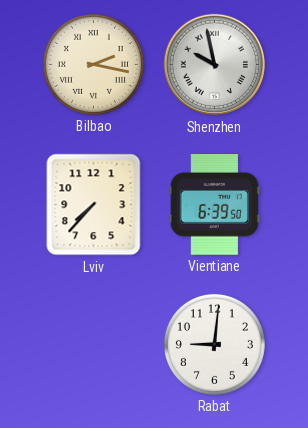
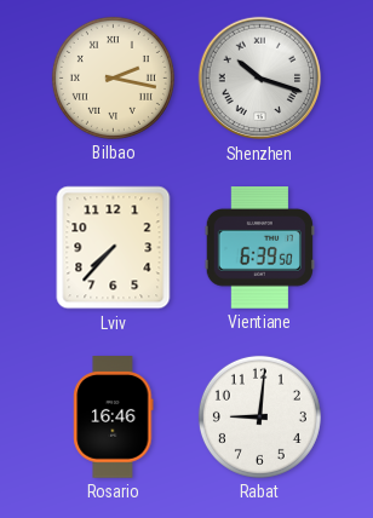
Shenzhen: 9:58 -> 10:18
Rosario: none -> 16:46
